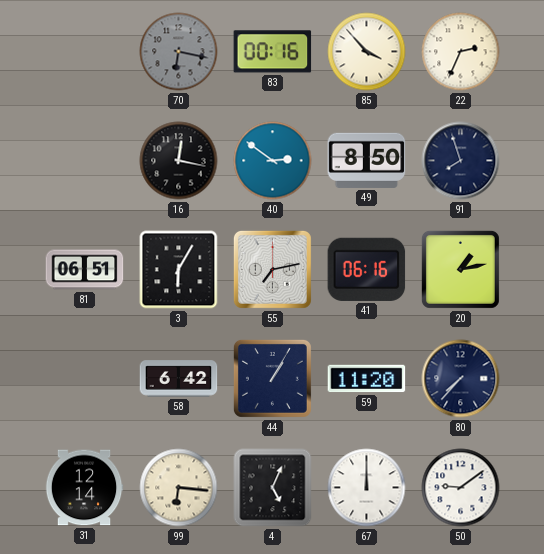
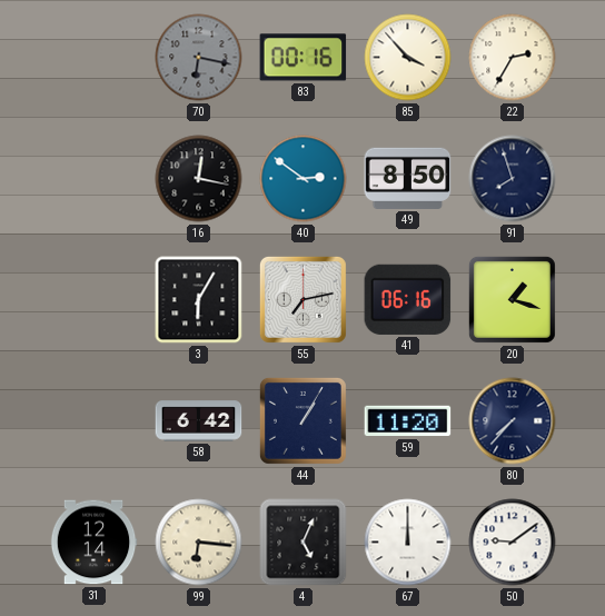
22: 2:34 -> 2:35
81: 06:51 -> none
20: 1:13 -> 1:18
